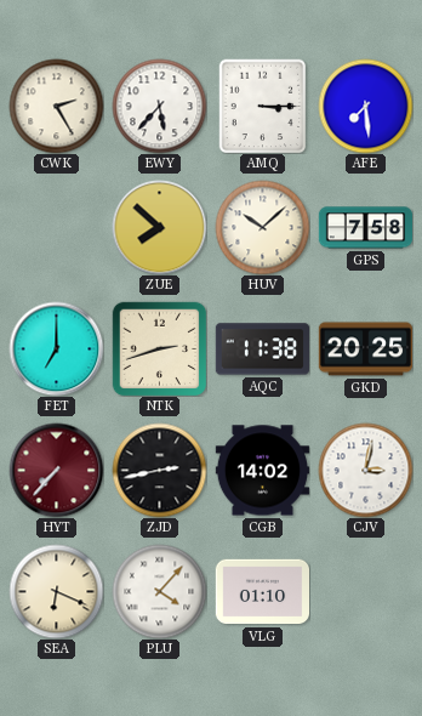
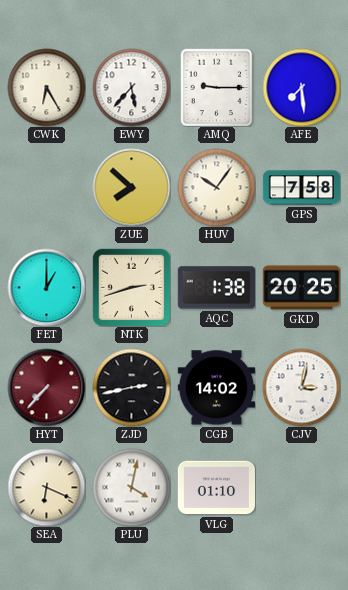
CWK: 2:25 -> 6:25
AMQ: 3:15 -> 9:15
HUV: 10:08 -> 10:06
FET: 7:00 -> 1:00
AQC: 11:38 -> 1:38
PLU: 4:07 -> 4:02
